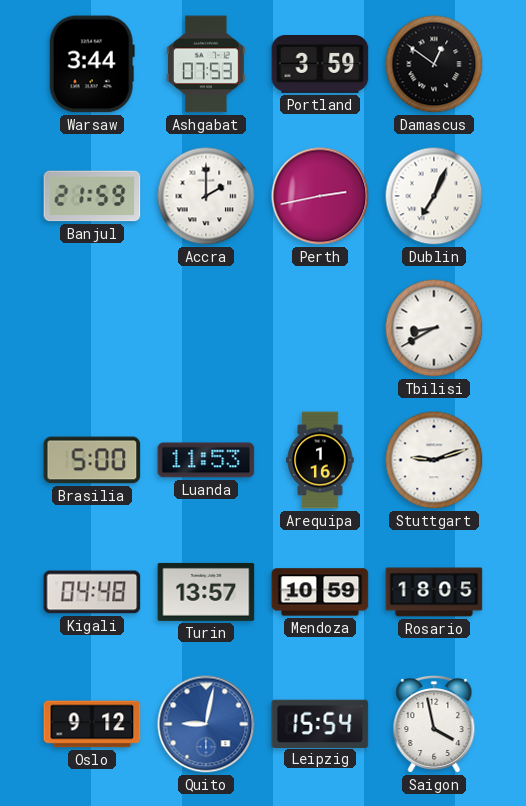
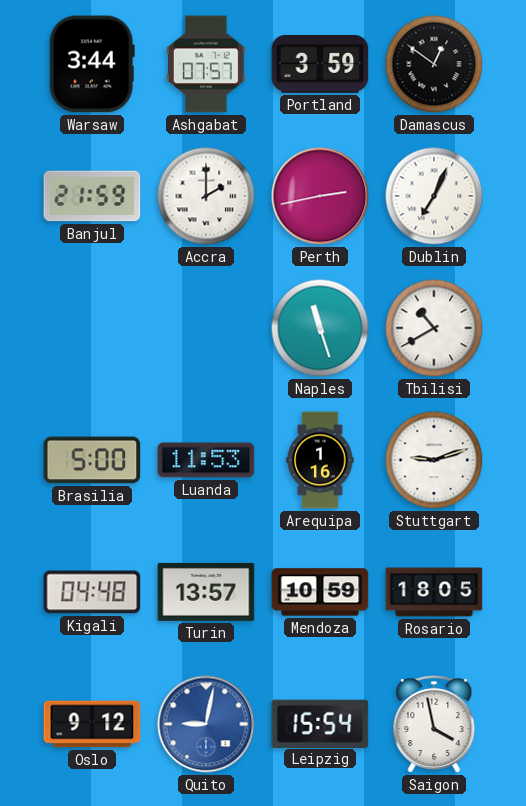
Ashgabat: 07:53 -> 07:57
Naples: none -> 11:27
Tbilisi: 8:40 -> 10:40
